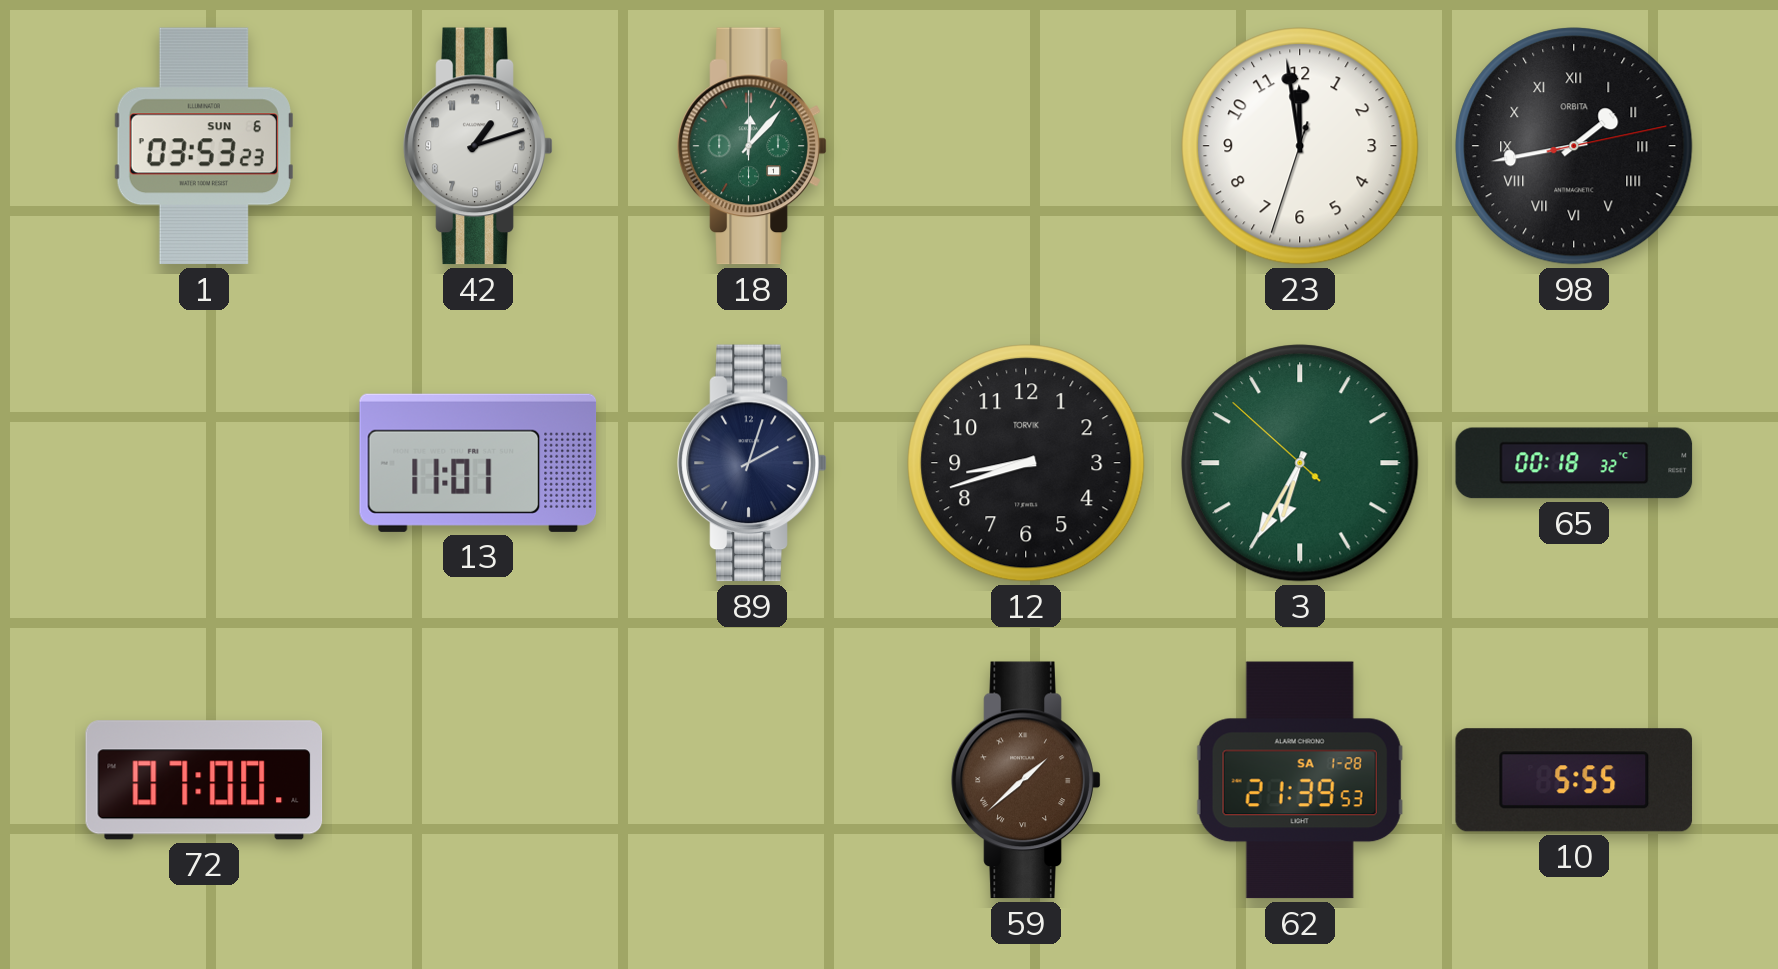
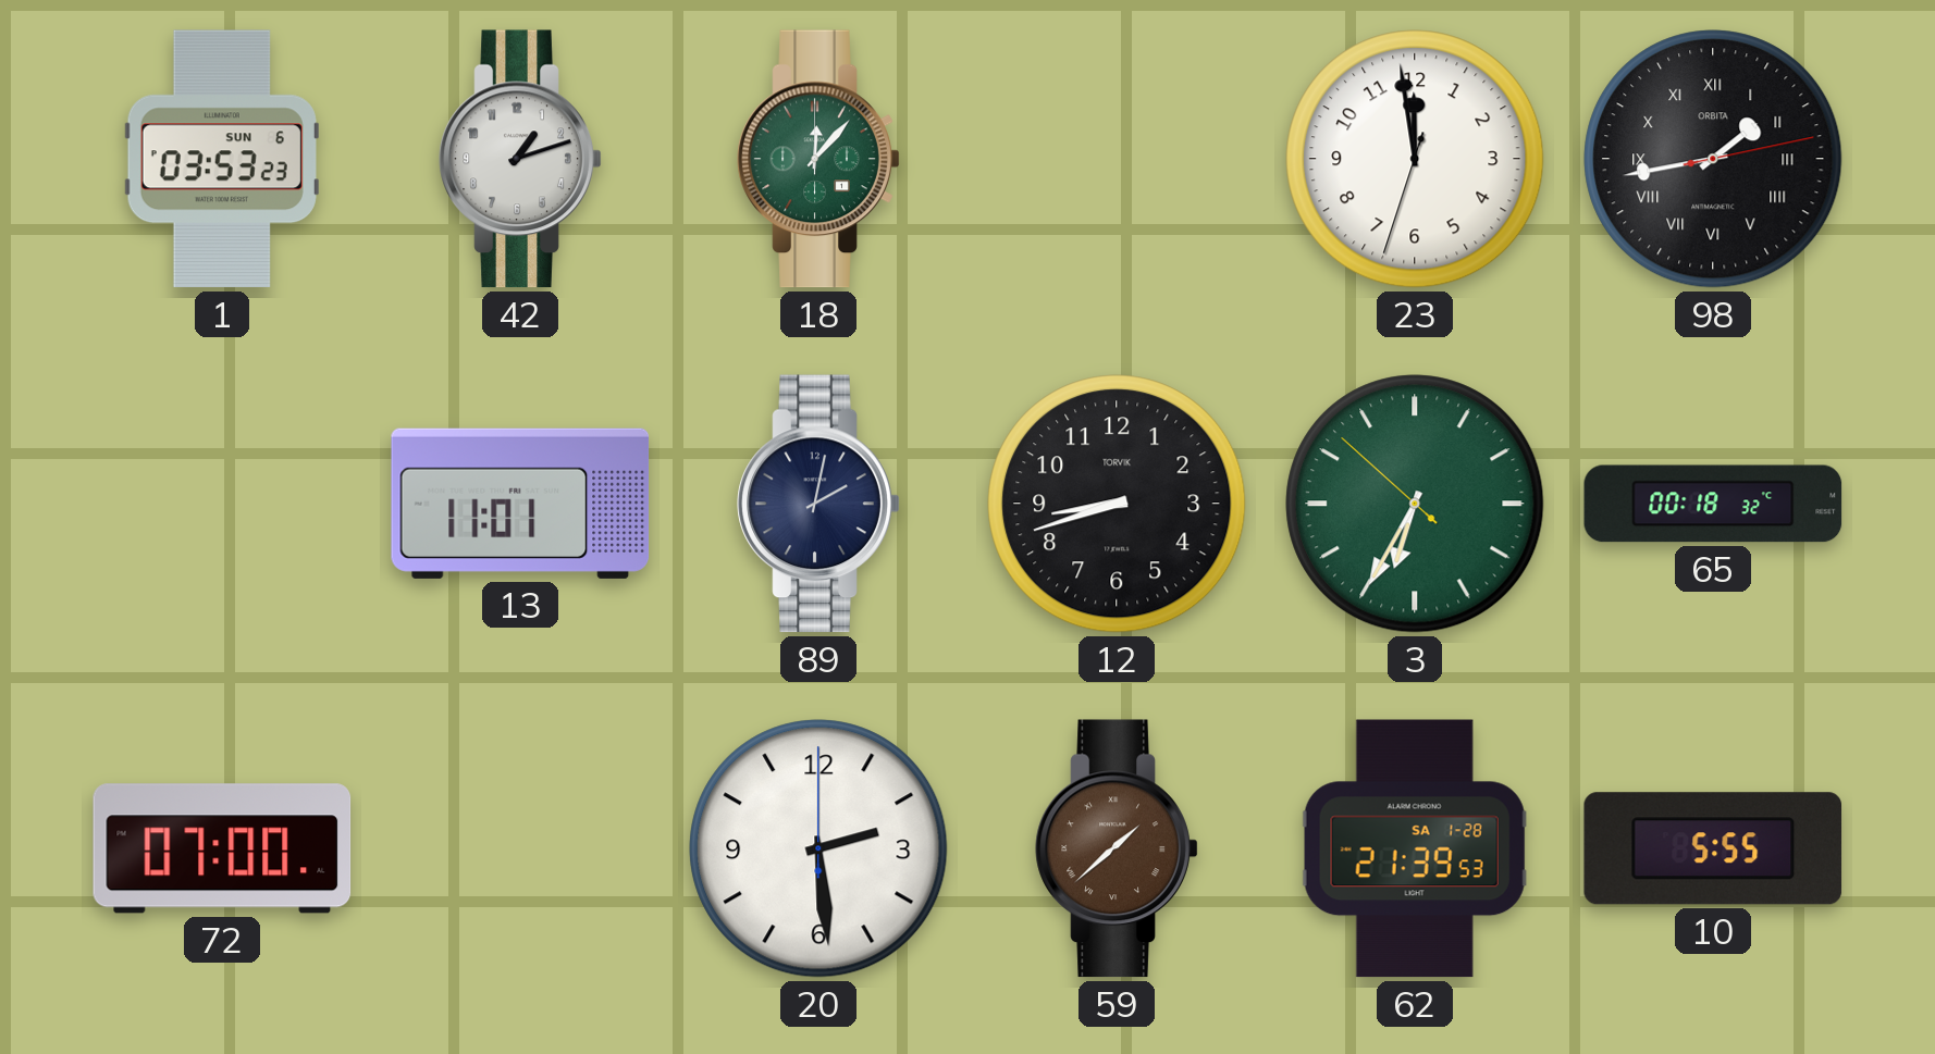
89: 2:03 -> 2:02
20: none -> 2:29
